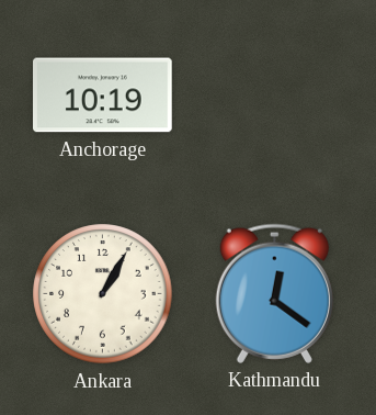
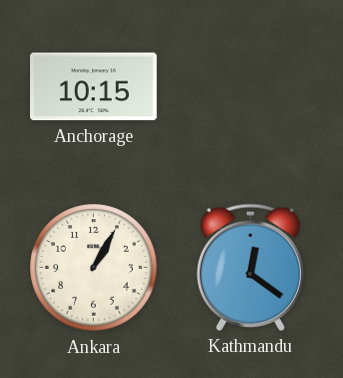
Anchorage: 10:19 -> 10:15
